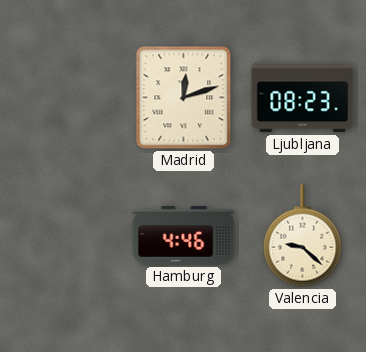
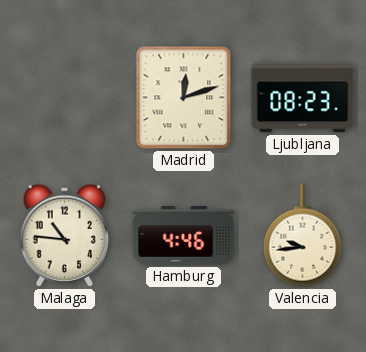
Malaga: none -> 10:46
Valencia: 9:22 -> 9:44
